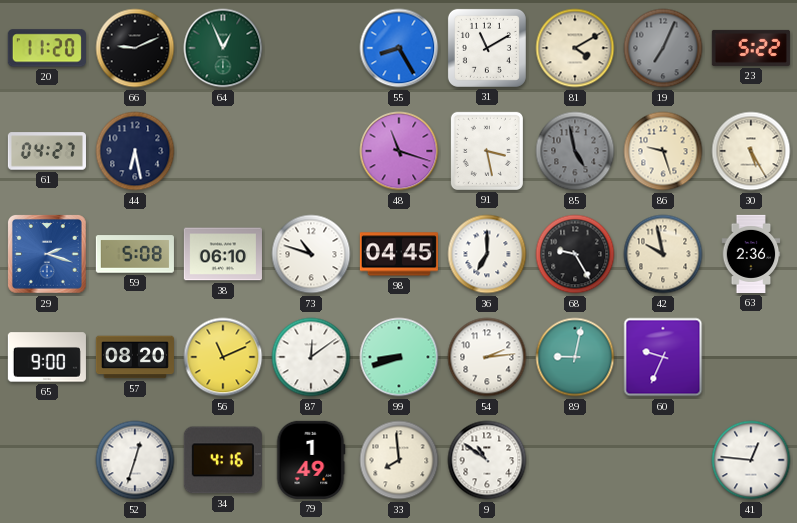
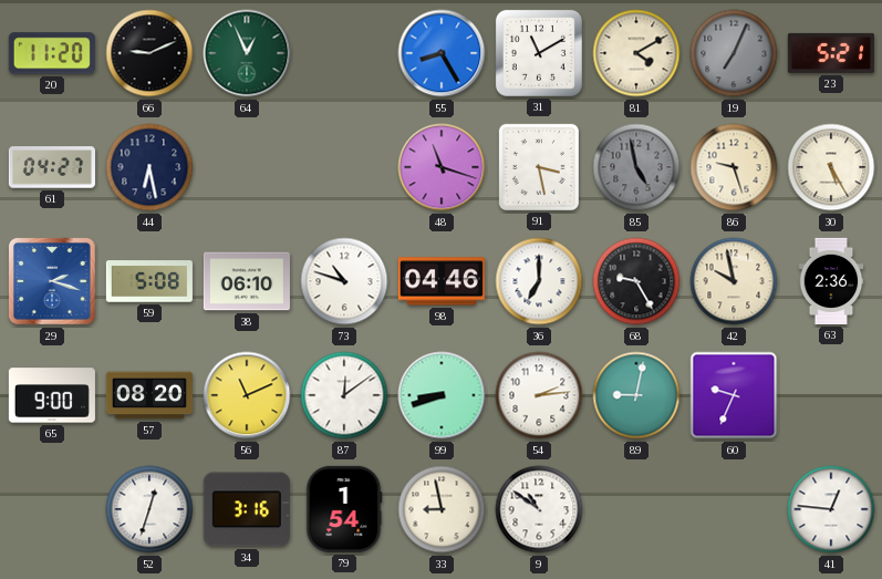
23: 5:22 -> 5:21
98: 04:45 -> 04:46
34: 4:16 -> 3:16
79: 1:49 -> 1:54
33: 7:59 -> 8:58
